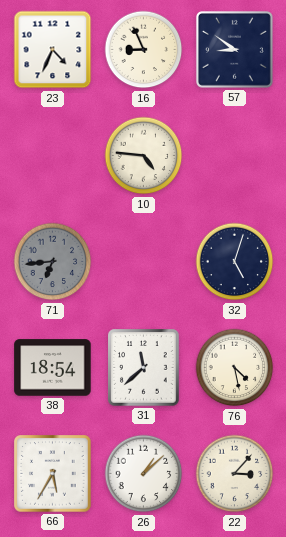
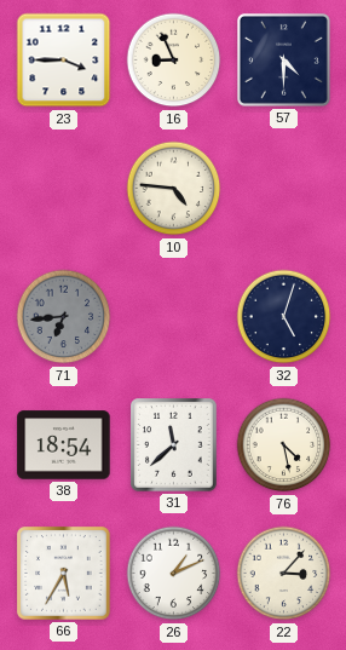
23: 4:34 -> 3:45
57: 8:51 -> 4:30
26: 1:08 -> 1:11
